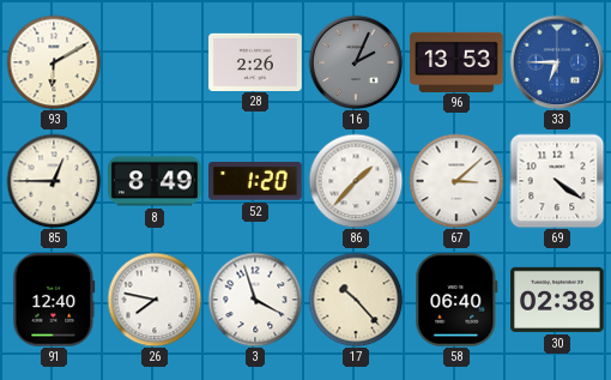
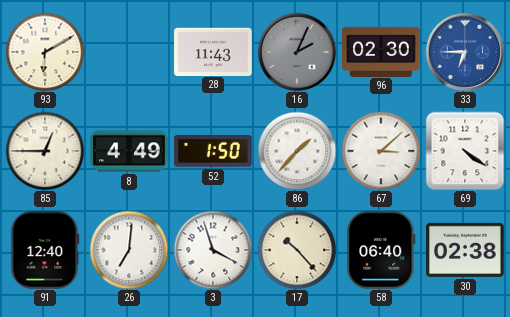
28: 2:26 -> 11:43
96: 13:53 -> 02:30
8: 8:49 -> 4:49
52: 1:20 -> 1:50
26: 7:47 -> 7:01
